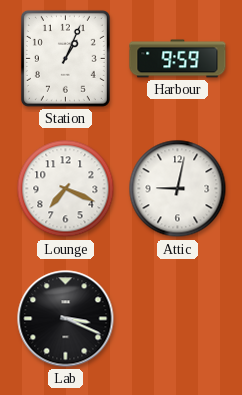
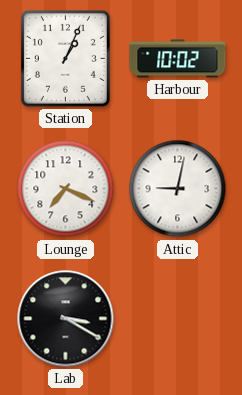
Harbour: 9:59 -> 10:02
Lab: 3:19 -> 3:20
